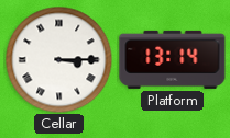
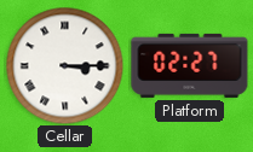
Platform: 13:14 -> 02:27
